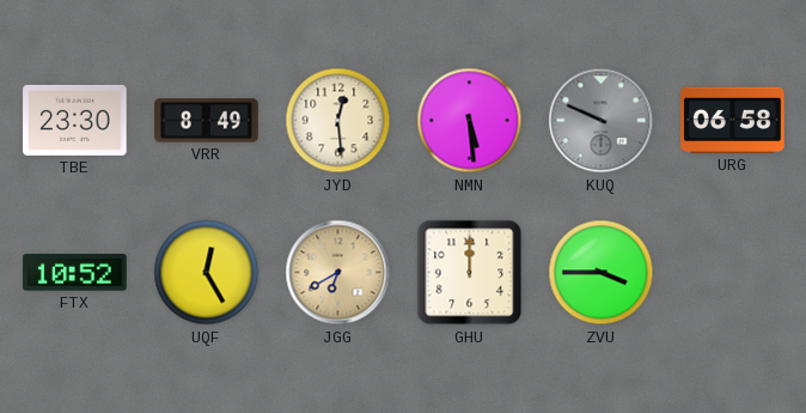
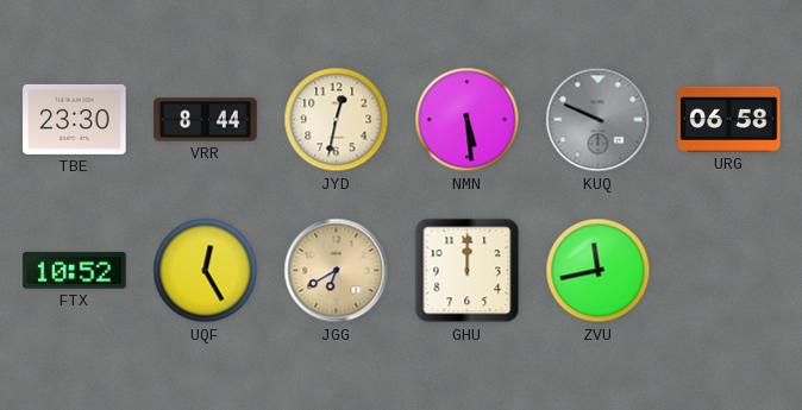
VRR: 8:49 -> 8:44
JYD: 12:29 -> 12:32
ZVU: 3:45 -> 11:43
